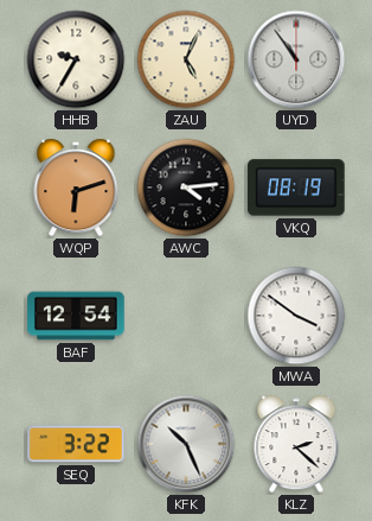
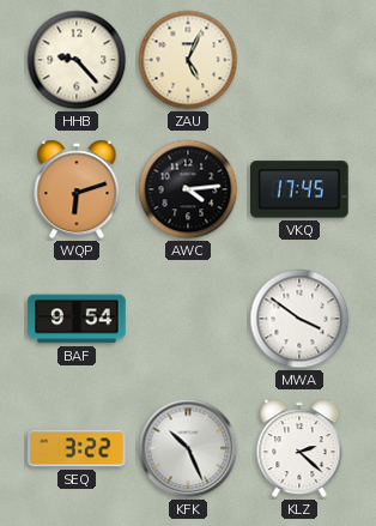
HHB: 9:35 -> 9:23
UYD: 10:54 -> none
VKQ: 08:19 -> 17:45
BAF: 12:54 -> 9:54
